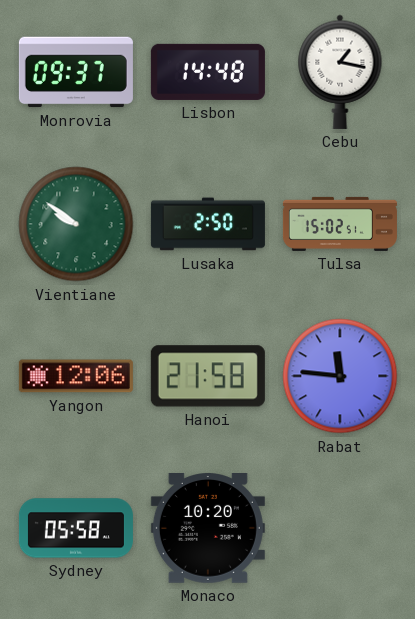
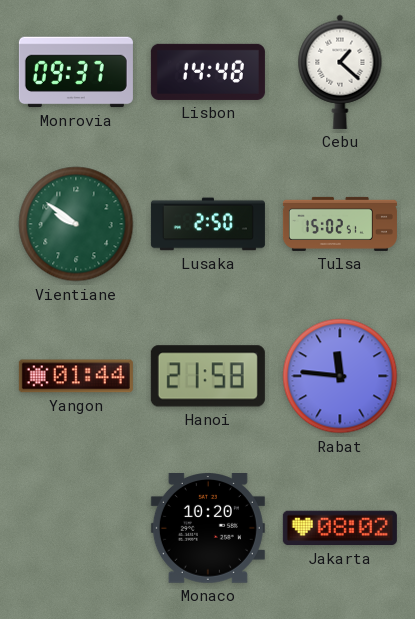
Cebu: 1:17 -> 1:22
Yangon: 12:06 -> 01:44
Sydney: 05:58 -> none
Jakarta: none -> 08:02
